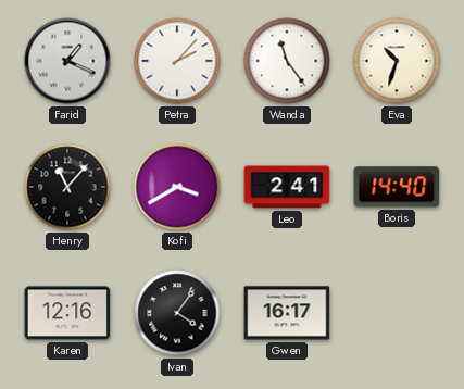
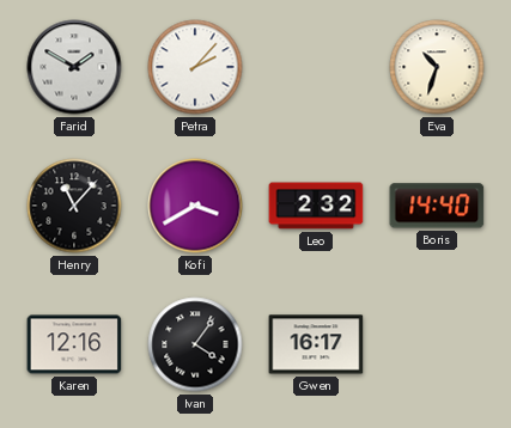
Farid: 1:19 -> 1:50
Wanda: 11:24 -> none
Leo: 2:41 -> 2:32
